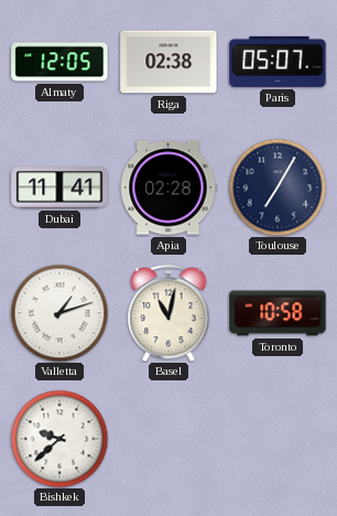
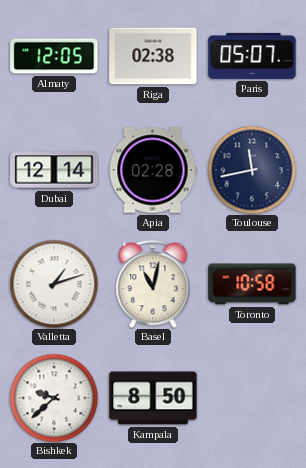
Dubai: 11:41 -> 12:14
Toulouse: 7:05 -> 11:43
Kampala: none -> 8:50
